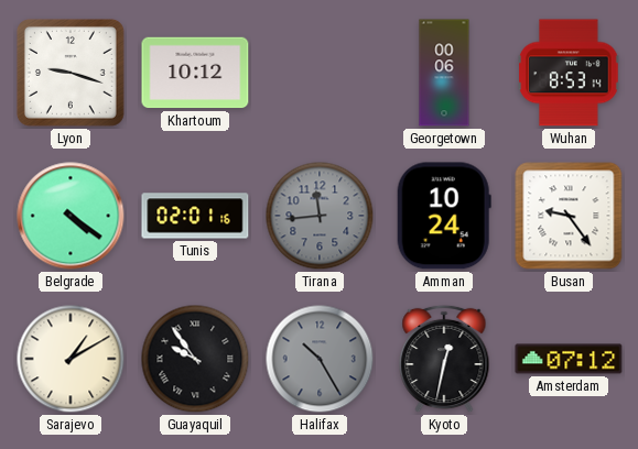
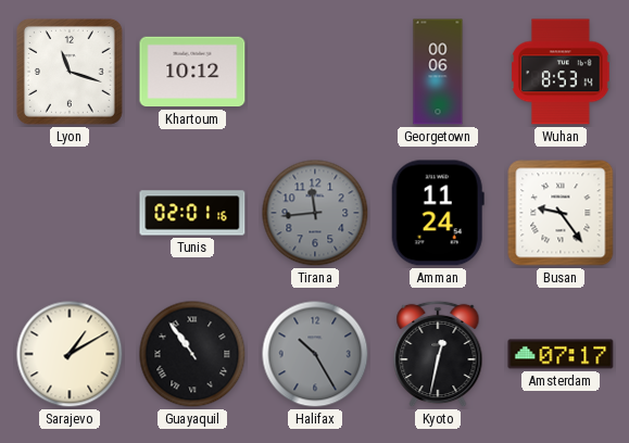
Lyon: 9:18 -> 11:18
Belgrade: 4:21 -> none
Amman: 10:24 -> 11:24
Guayaquil: 9:54 -> 10:54
Amsterdam: 07:12 -> 07:17
